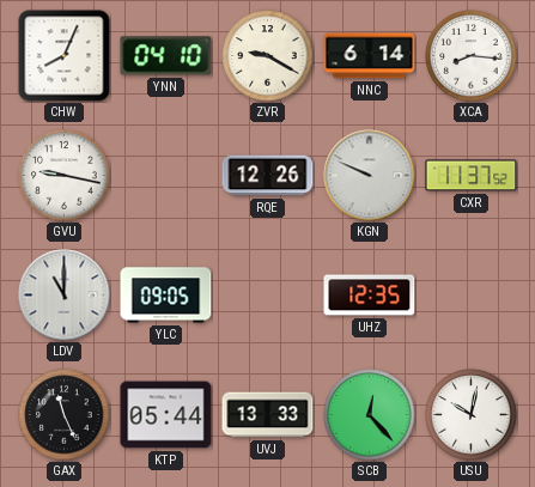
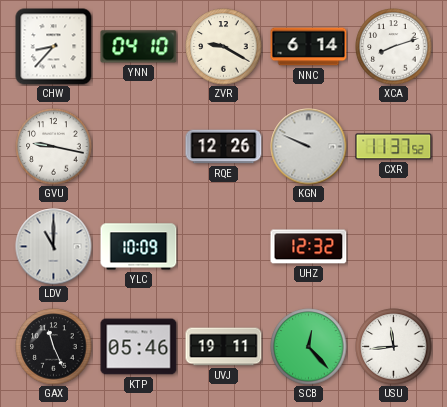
CHW: 8:04 -> 8:37
XCA: 8:16 -> 8:12
YLC: 09:05 -> 10:09
UHZ: 12:35 -> 12:32
KTP: 05:44 -> 05:46
UVJ: 13:33 -> 19:11
USU: 10:02 -> 11:44
